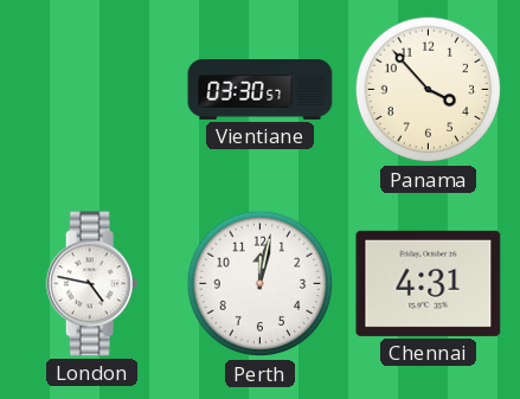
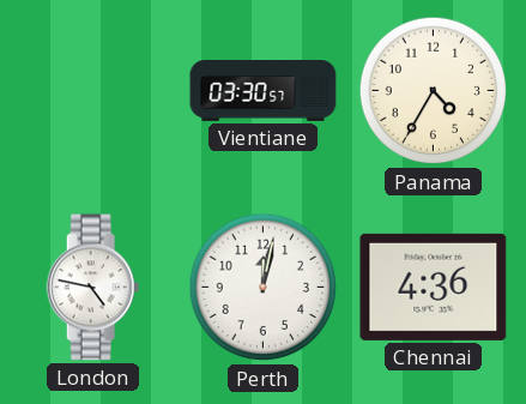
Panama: 3:53 -> 4:35
Chennai: 4:31 -> 4:36
